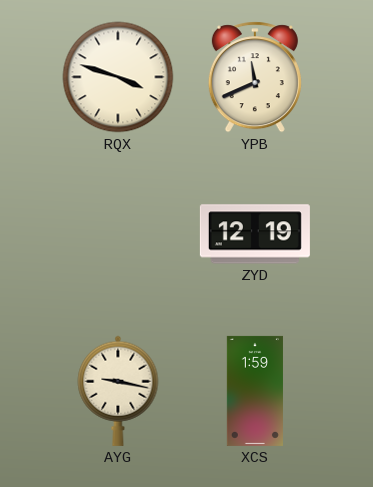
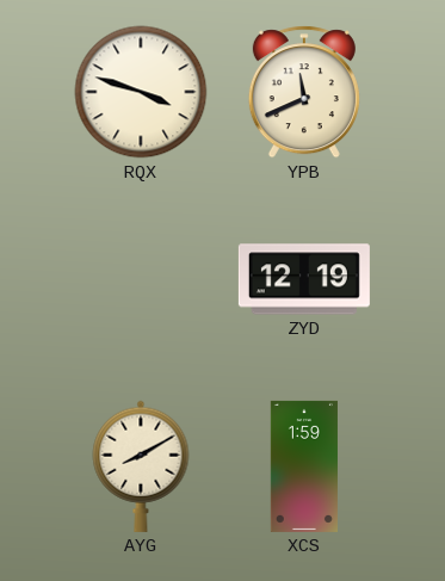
AYG: 9:17 -> 8:10
